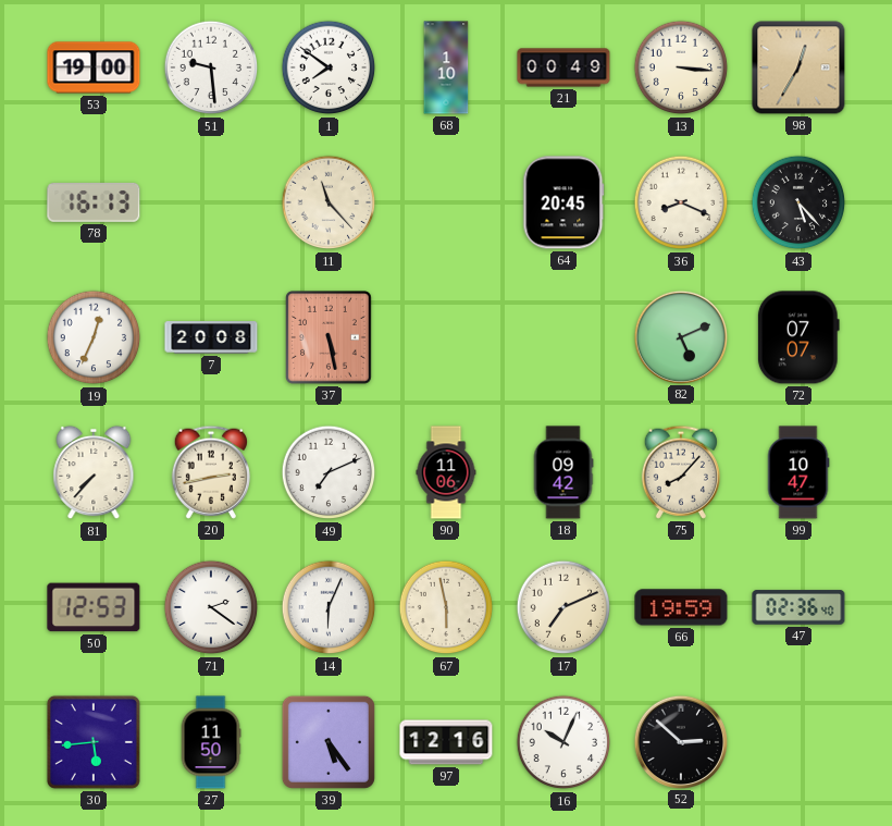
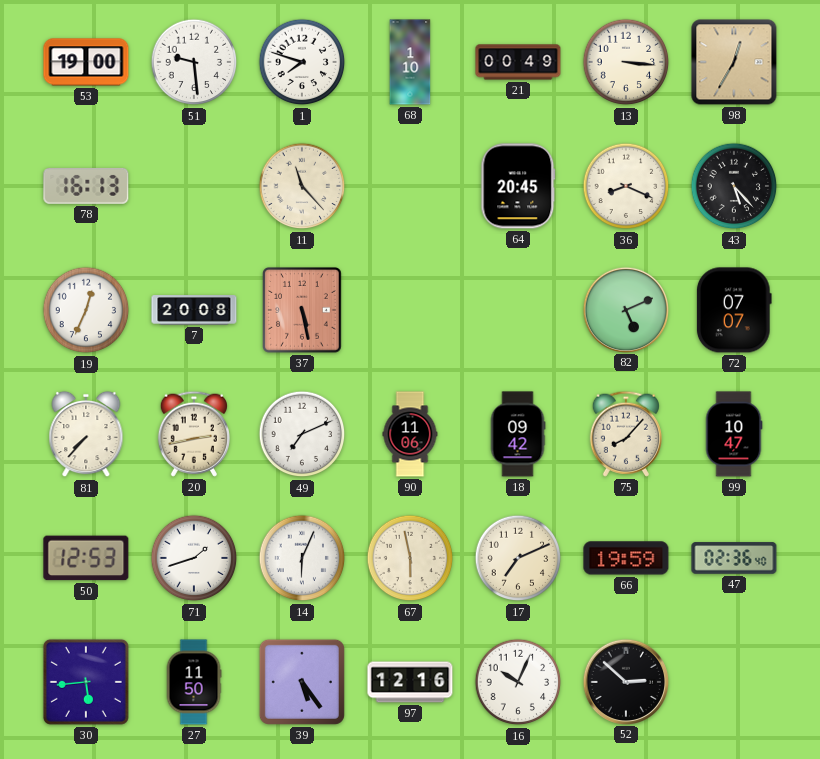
1: 7:51 -> 7:48
71: 2:21 -> 1:42
